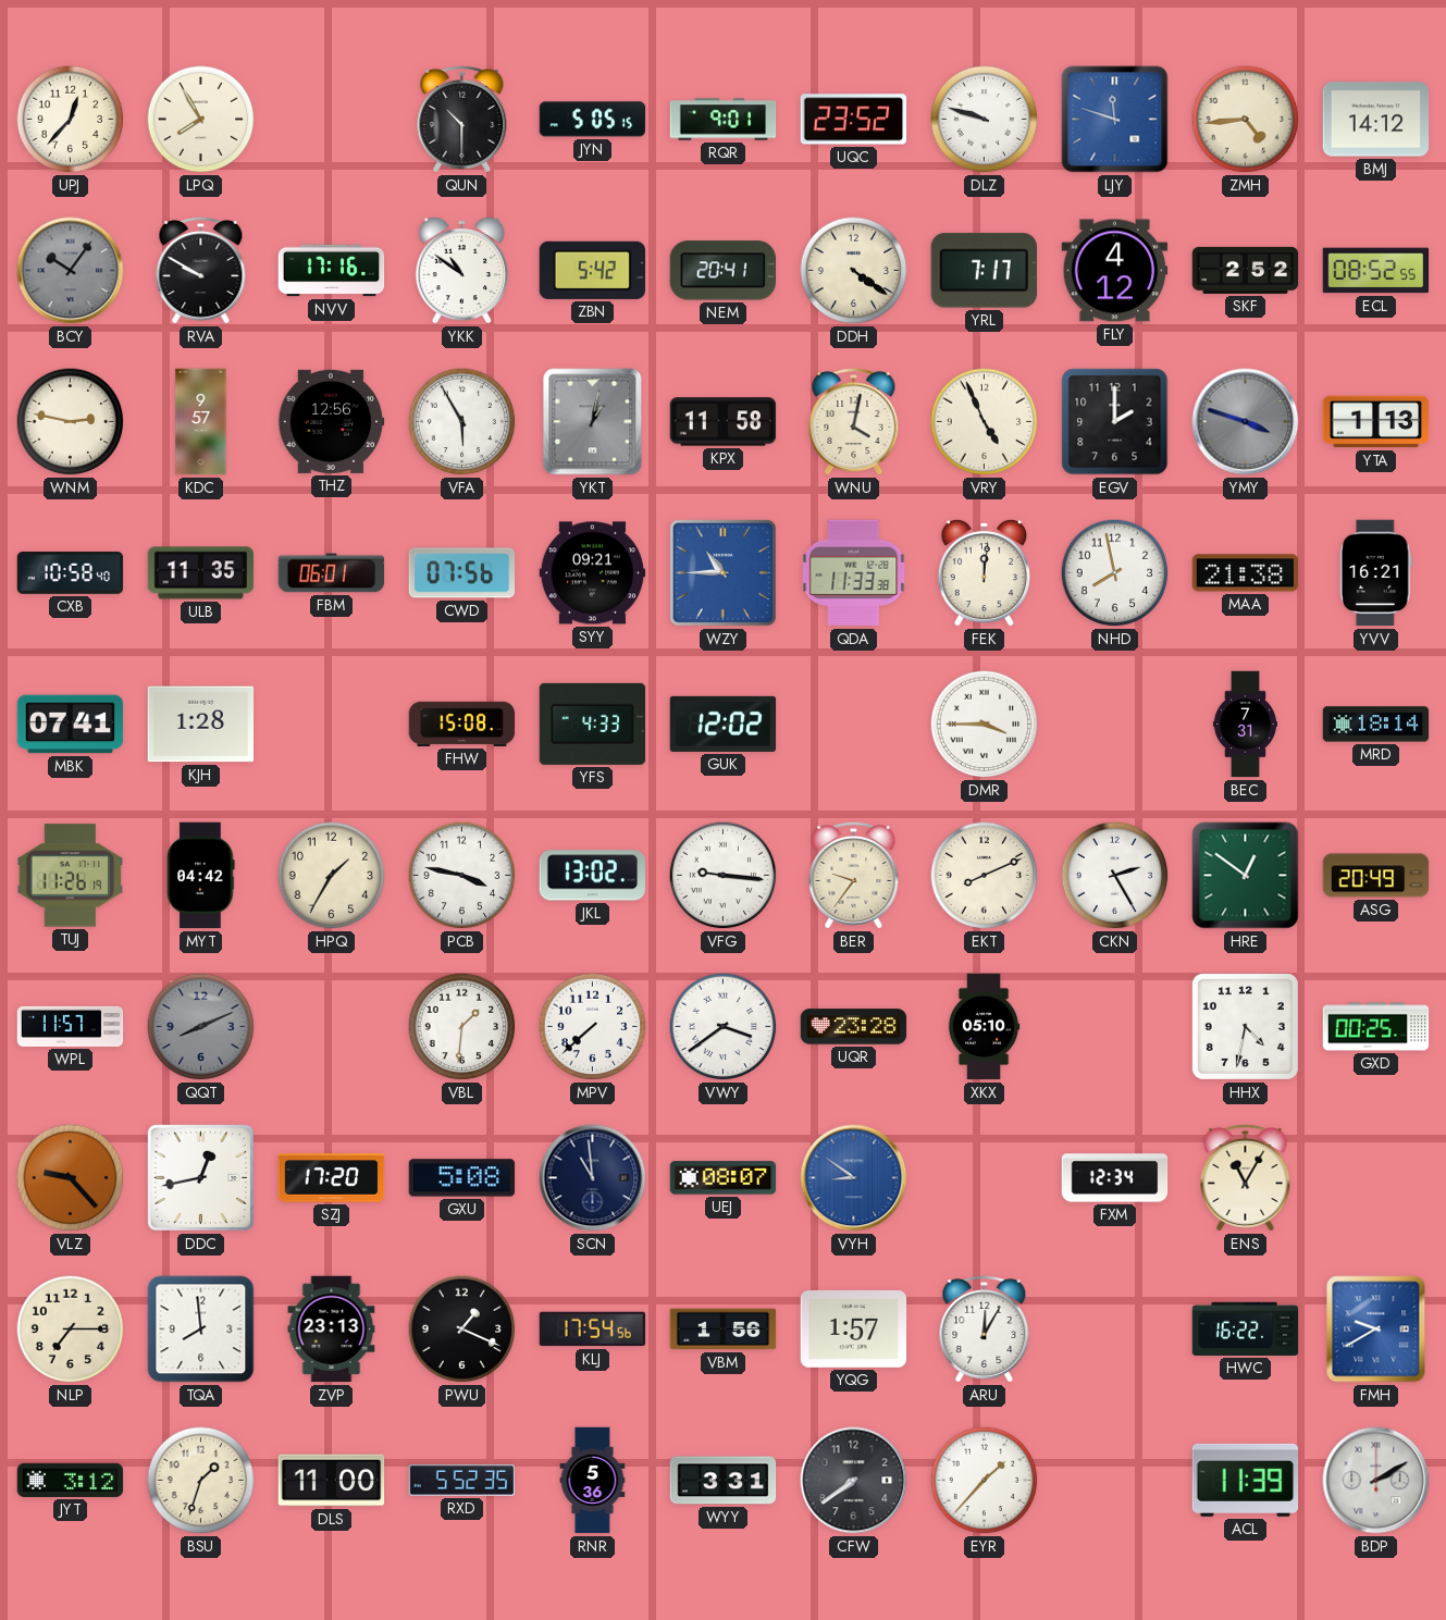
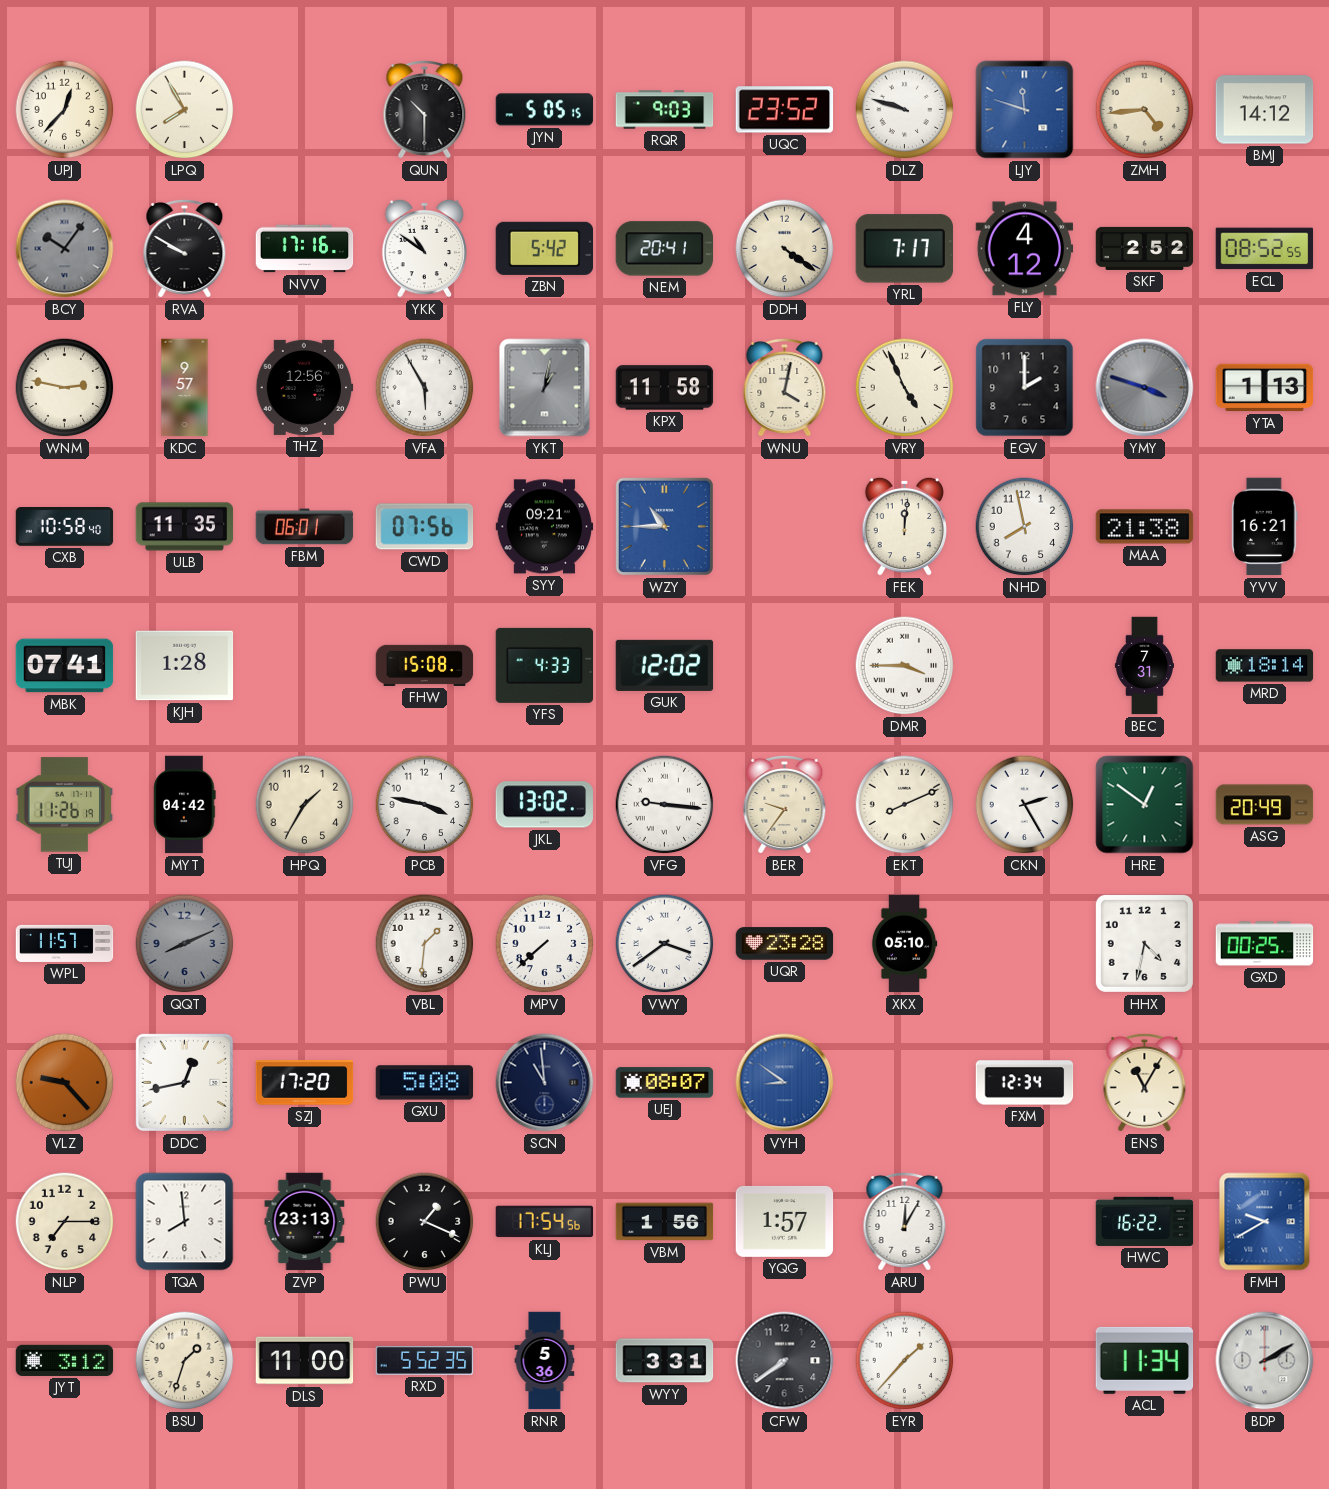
RQR: 9:01 -> 9:03
QDA: 11:33 -> none
ACL: 11:39 -> 11:34
